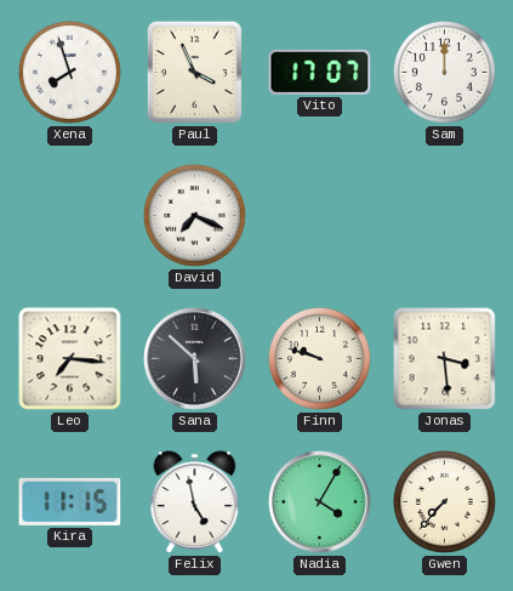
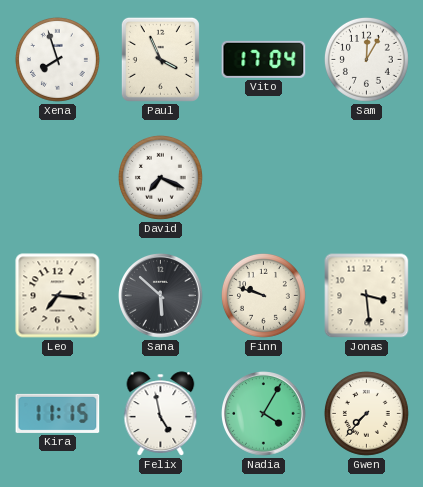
Vito: 17:07 -> 17:04
Sam: 12:00 -> 12:05
